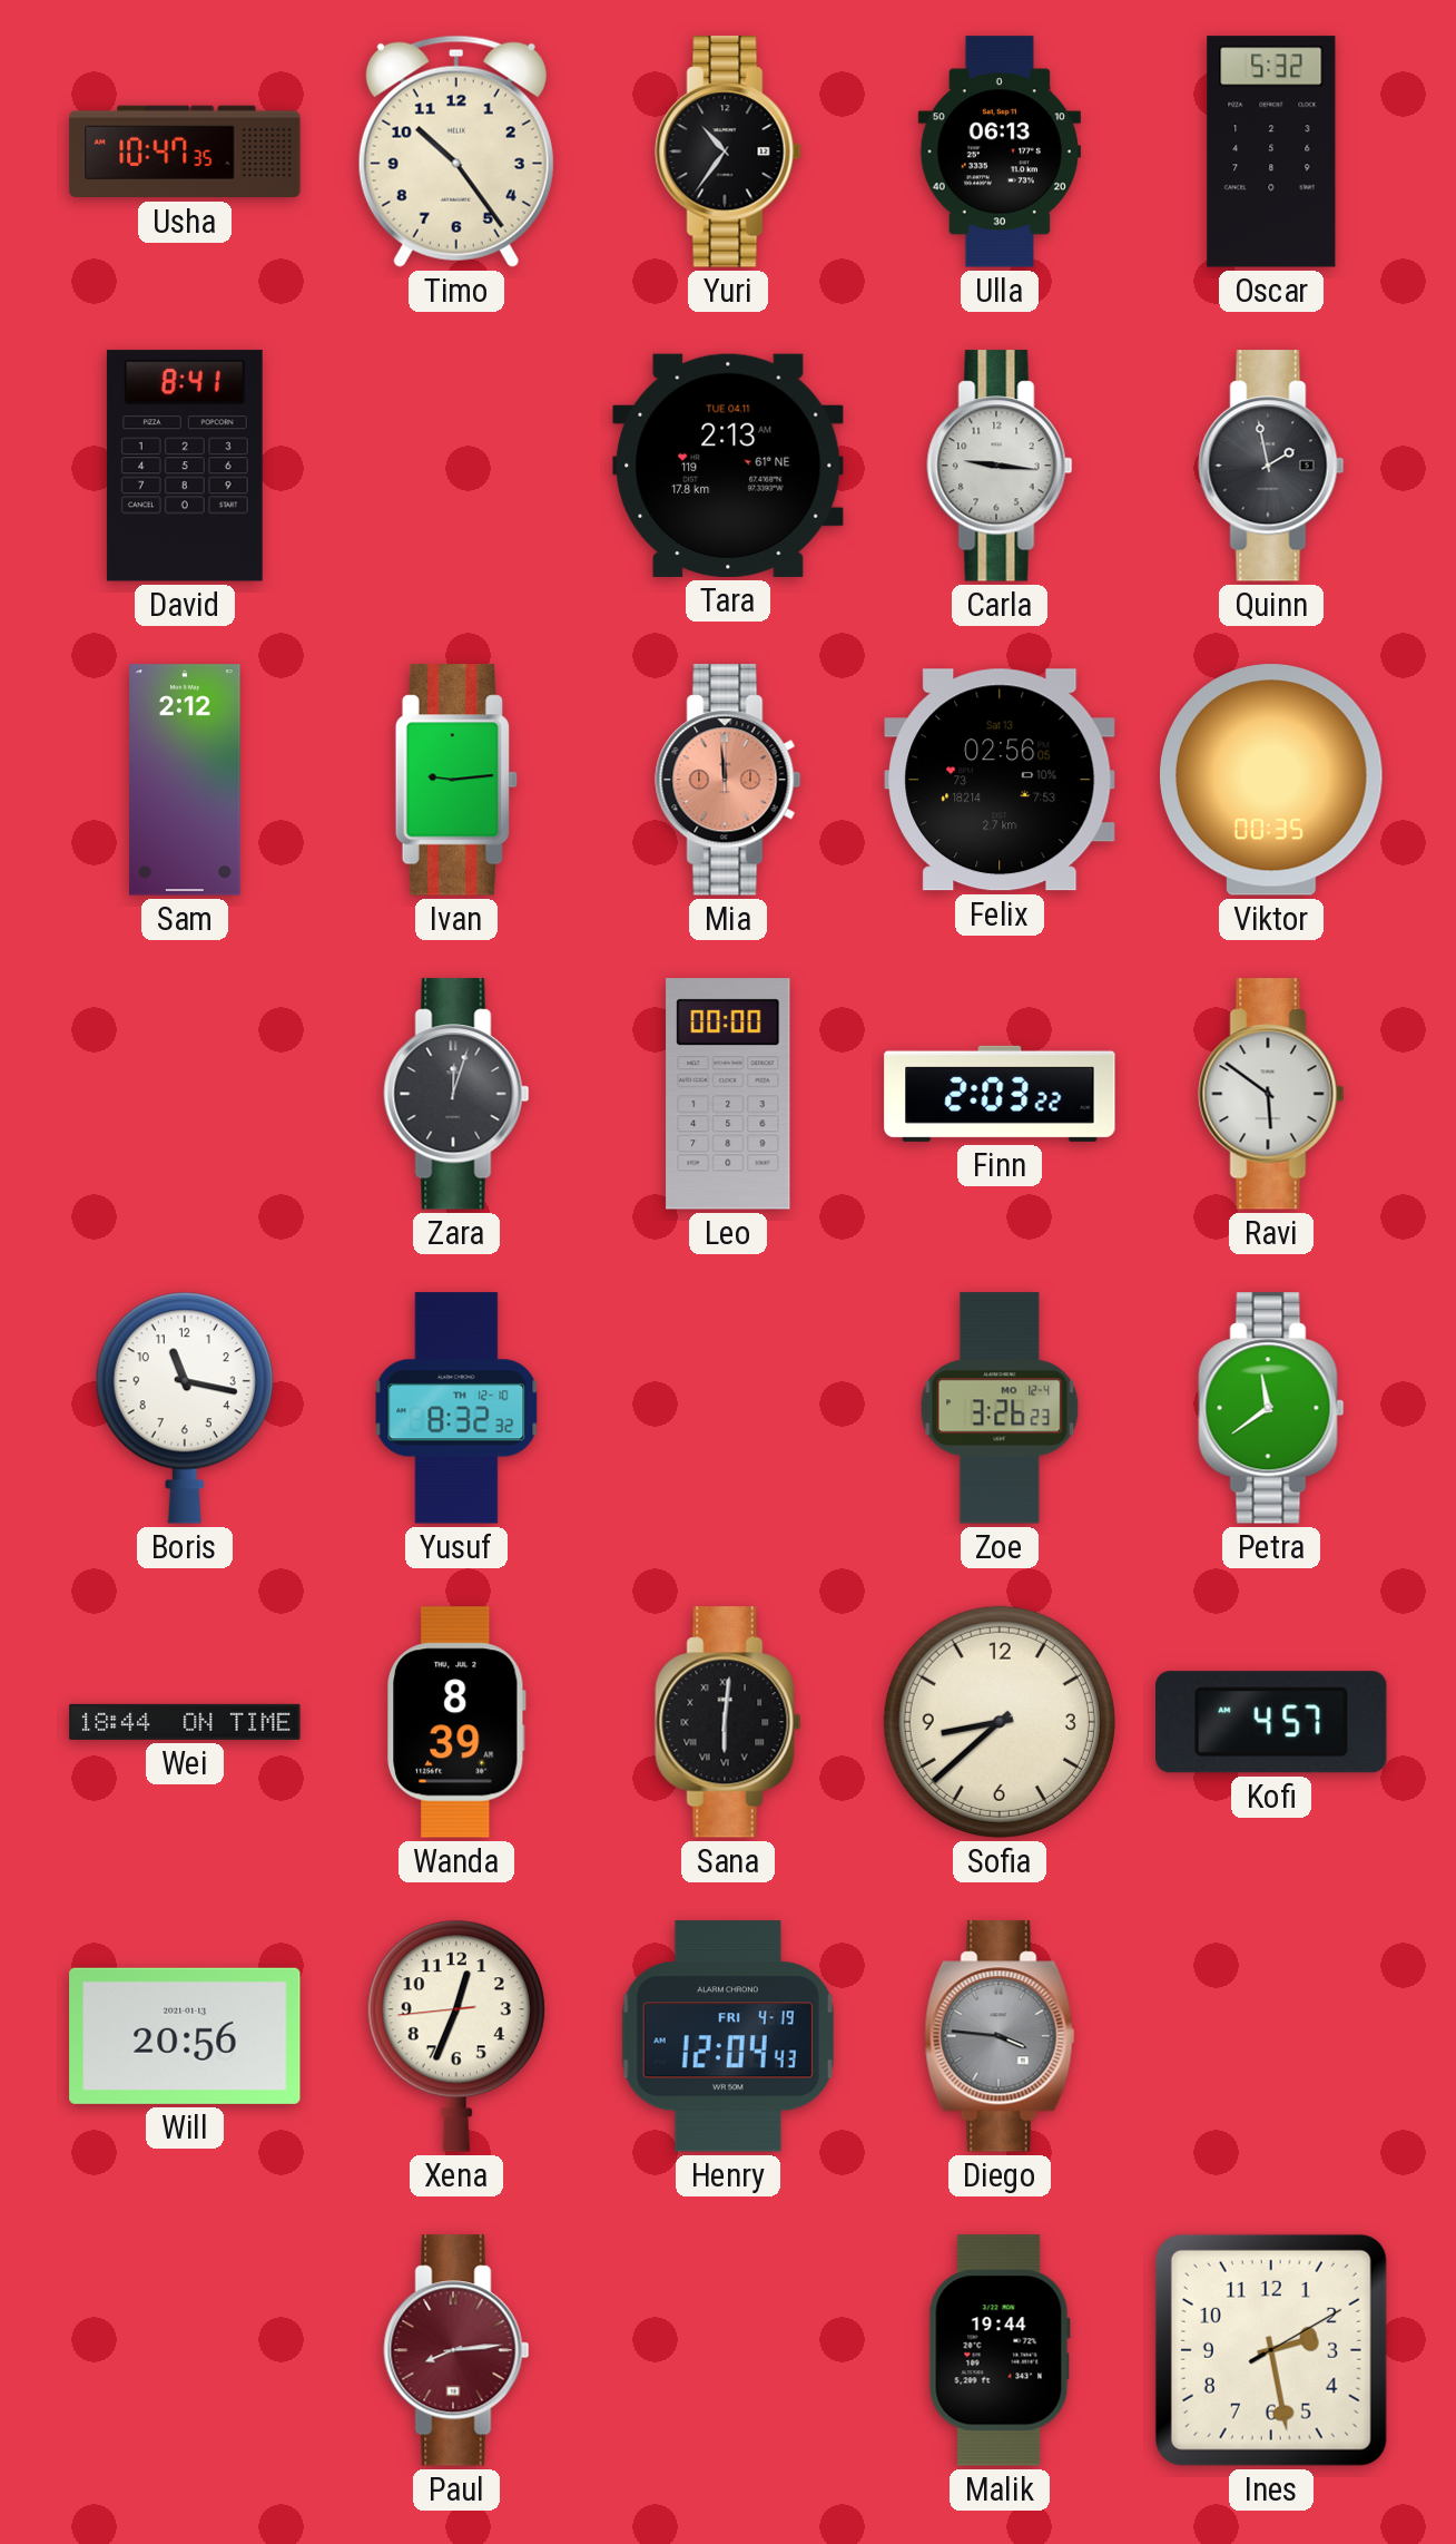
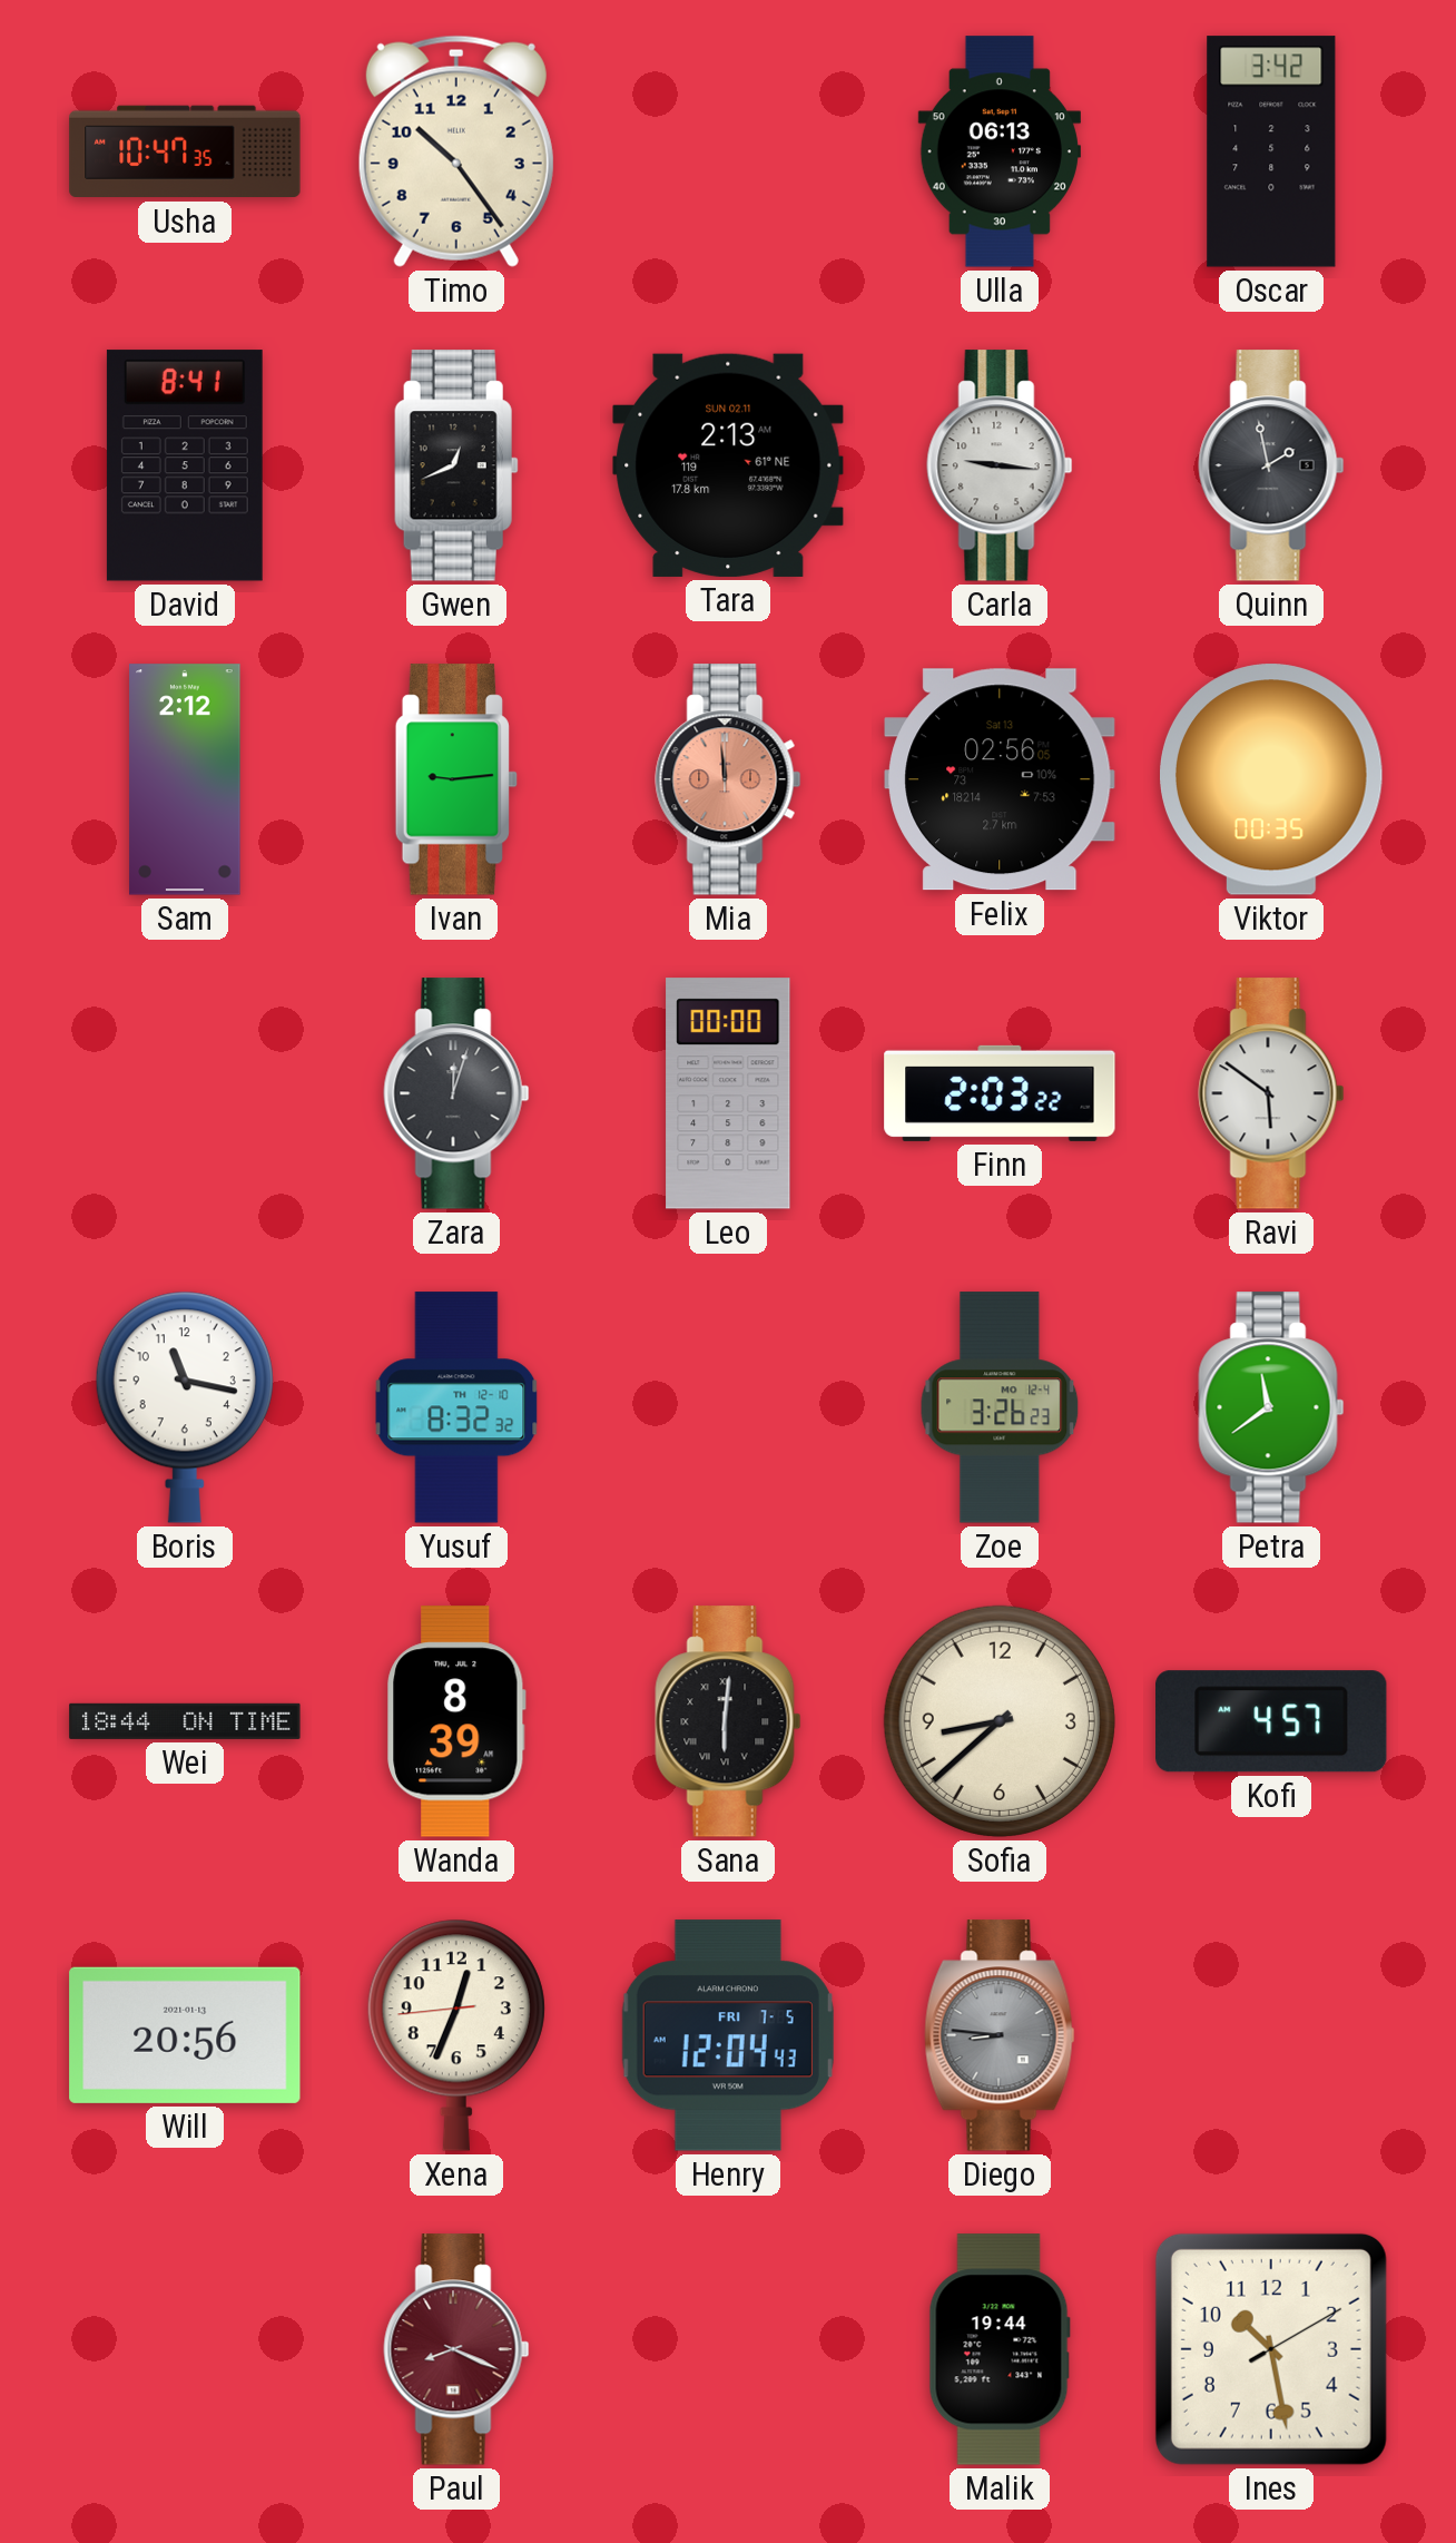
Yuri: 10:36 -> none
Oscar: 5:32 -> 3:42
Gwen: none -> 12:41
Tara date: TUE 04.11 -> SUN 02.11
Henry date: FRI 4-19 -> FRI 7-5
Diego: 3:46 -> 8:46
Paul: 8:14 -> 8:19
Ines: 2:28 -> 10:28
